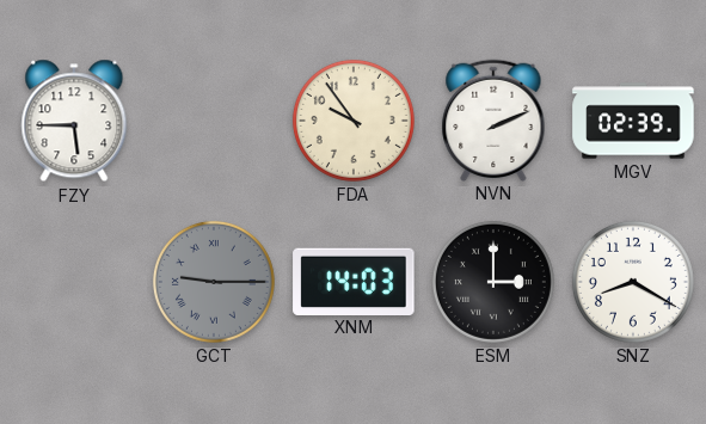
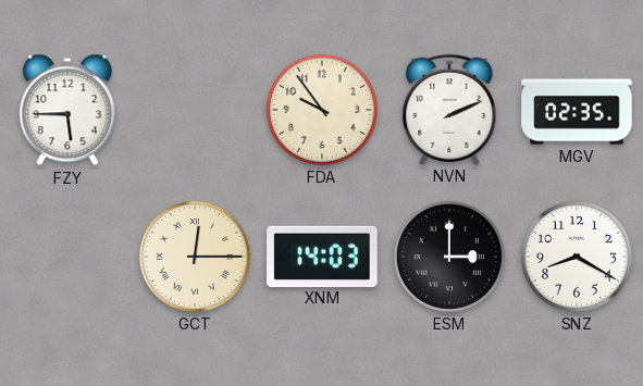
MGV: 02:39 -> 02:35
GCT: 9:15 -> 12:15
GCT dial: grey -> cream
